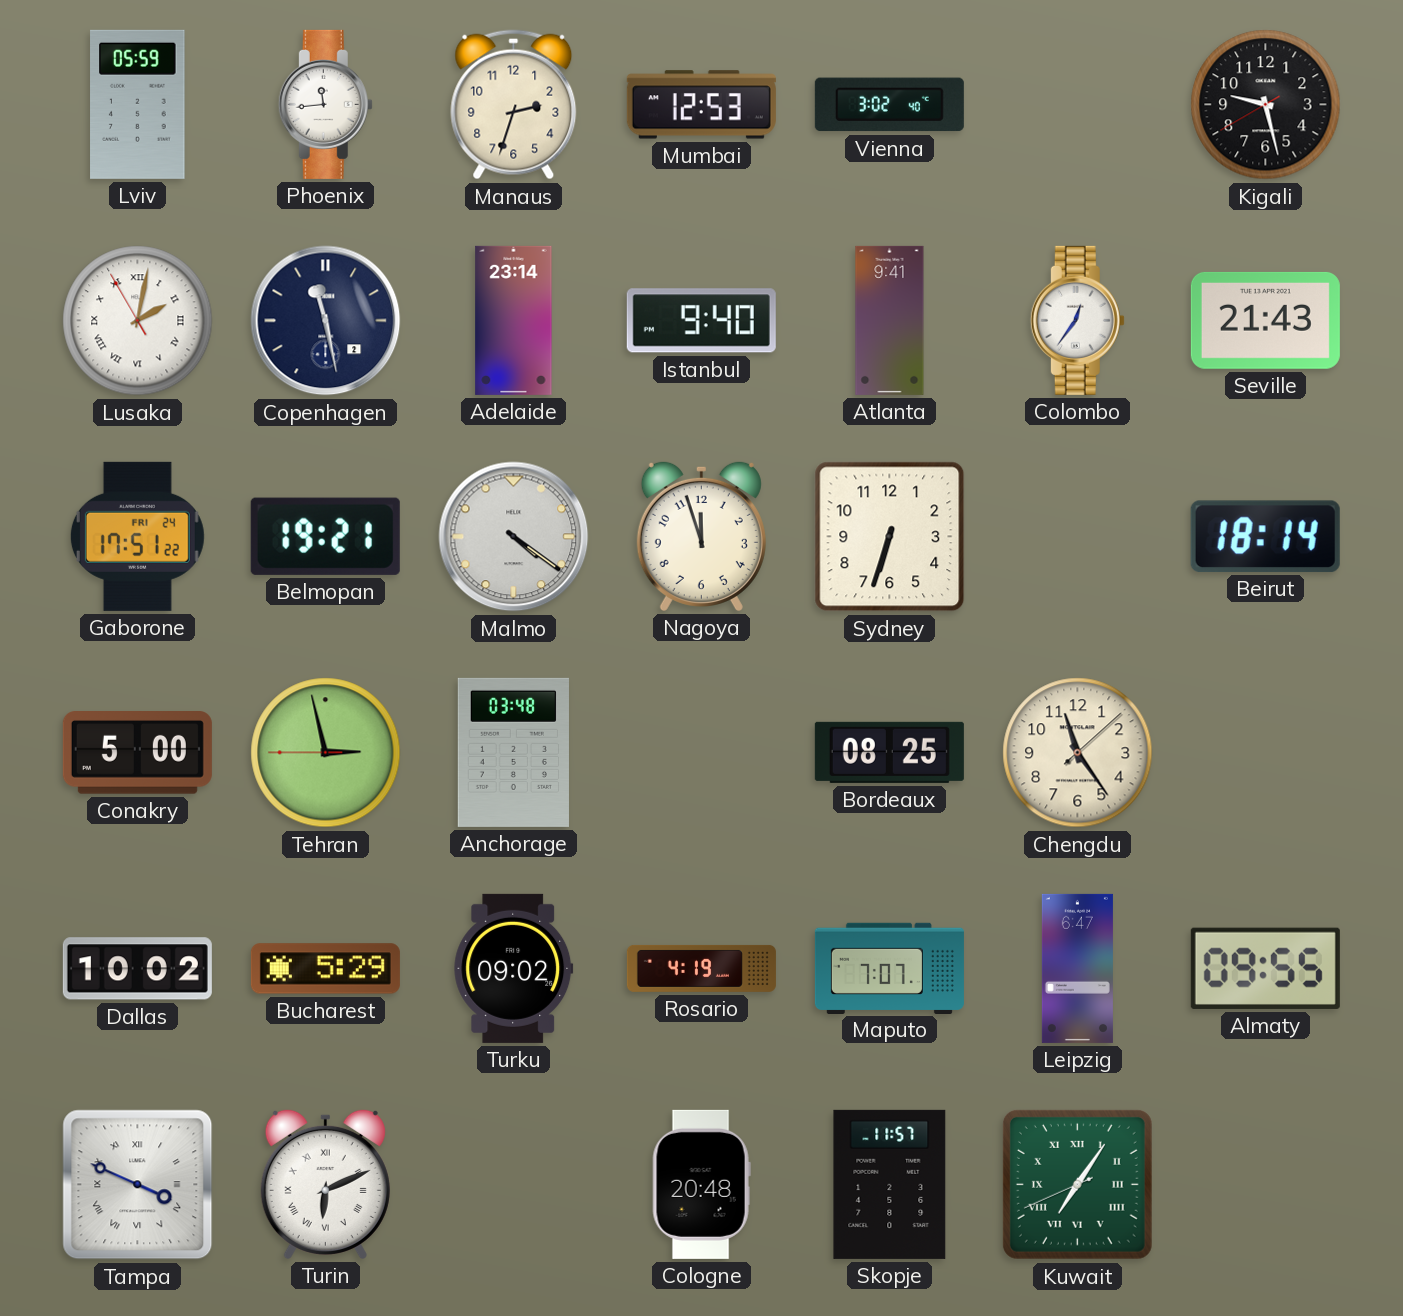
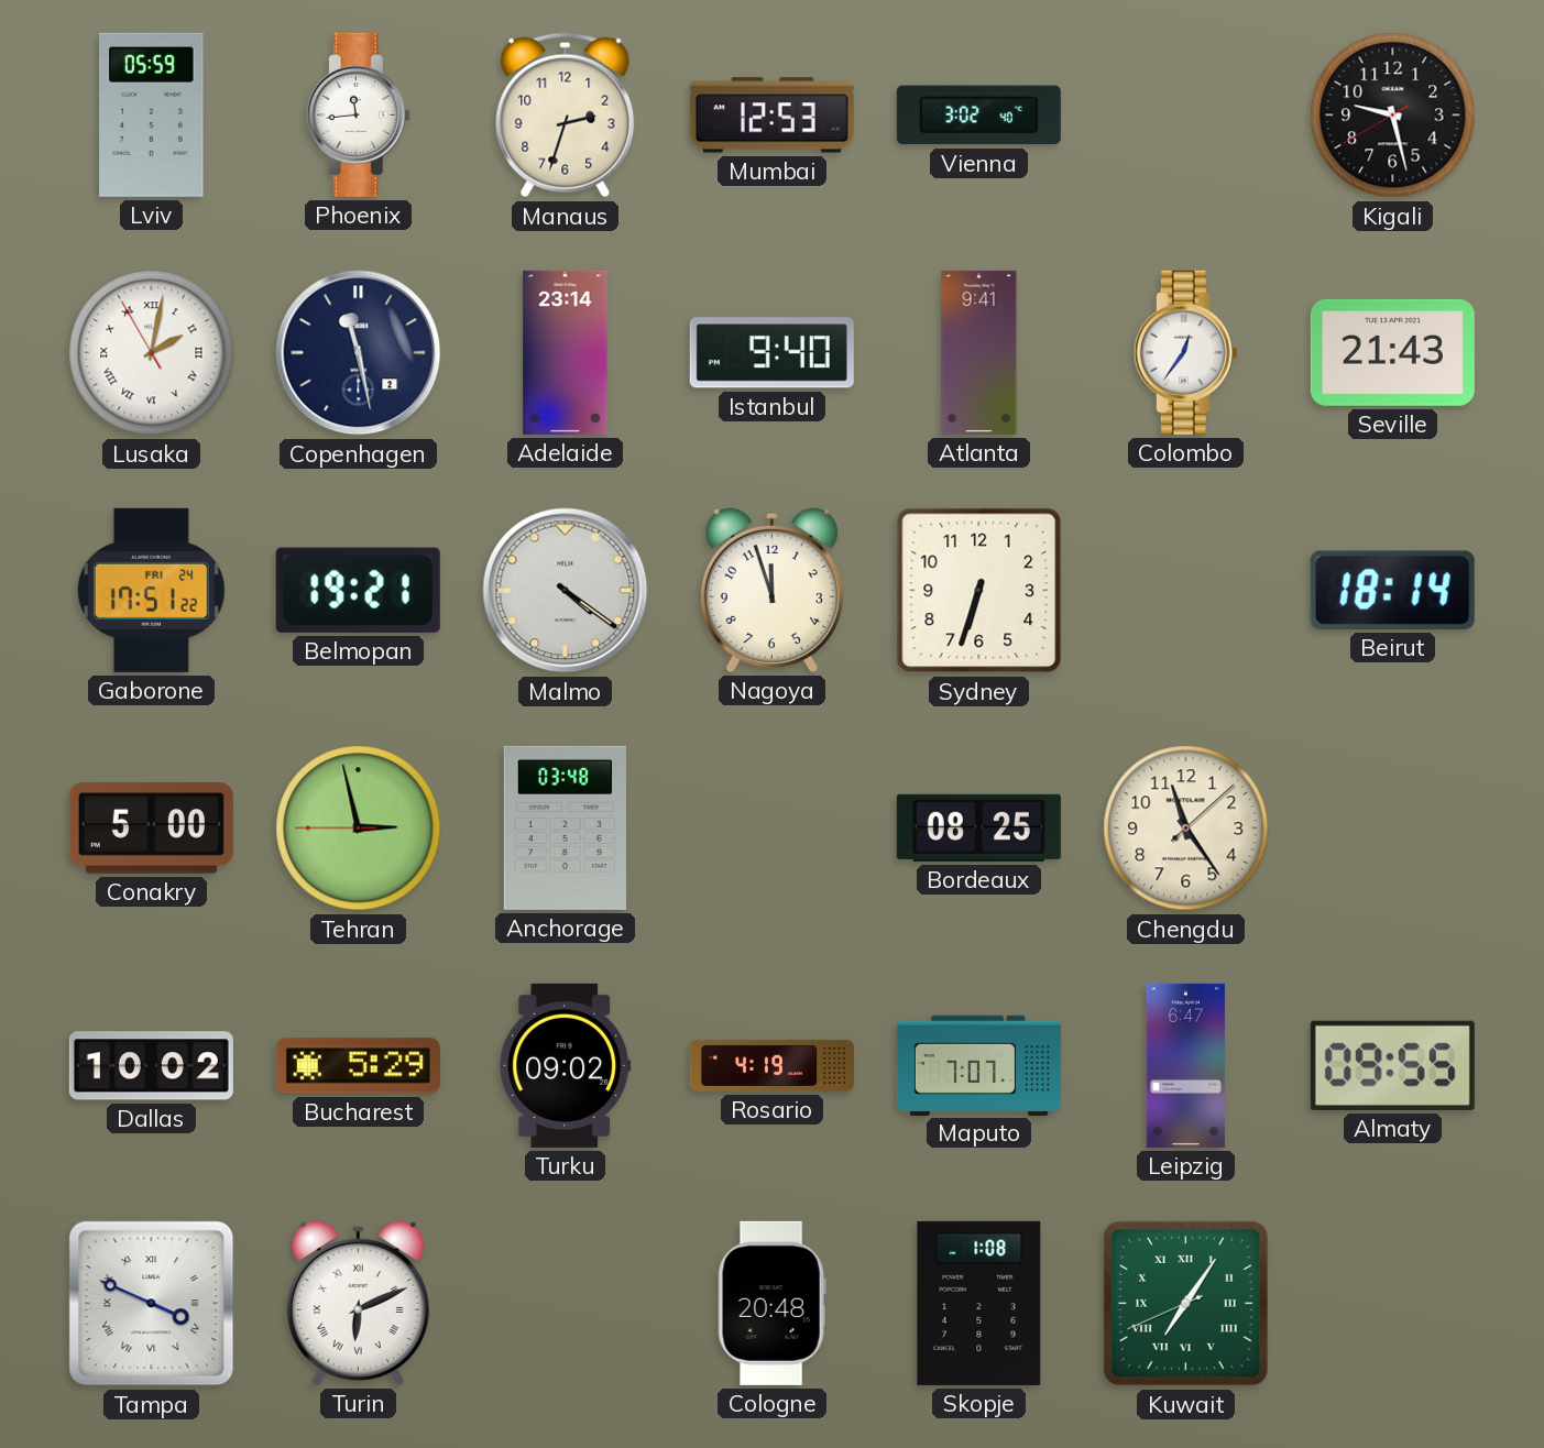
Skopje: 11:57 -> 1:08
